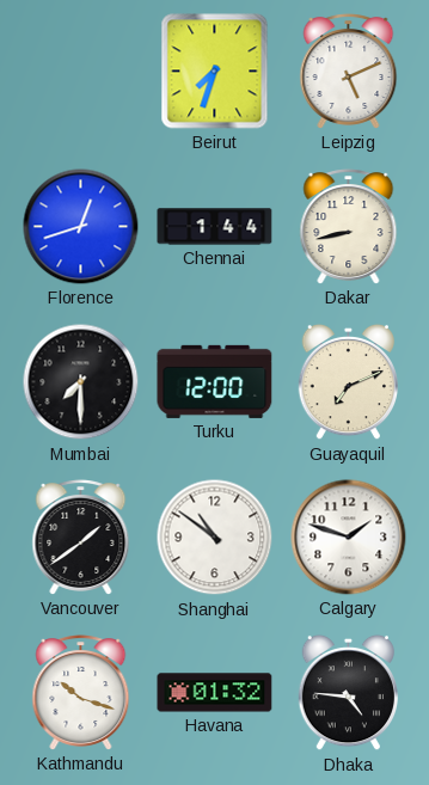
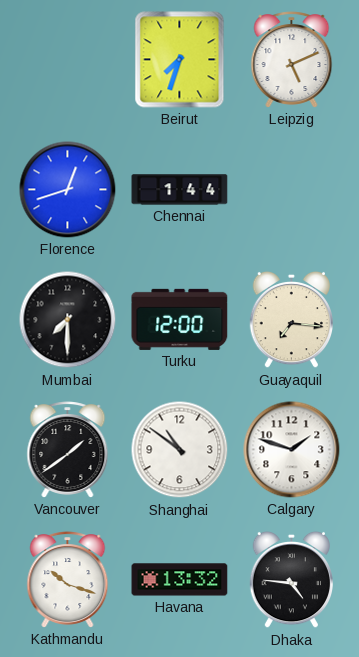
Dakar: 8:43 -> none
Guayaquil: 7:11 -> 7:16
Havana: 01:32 -> 13:32
